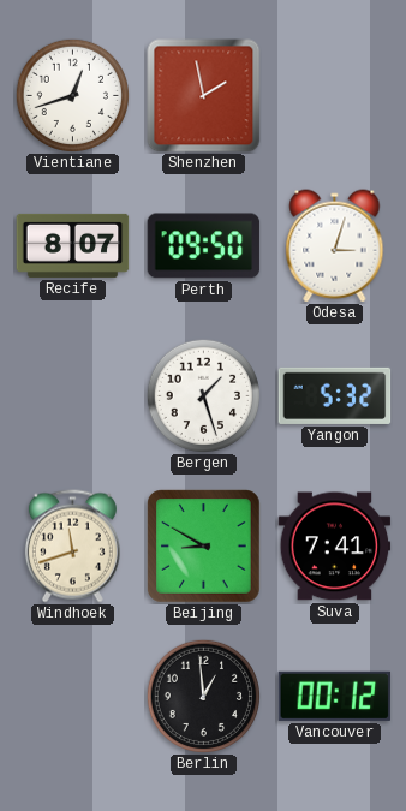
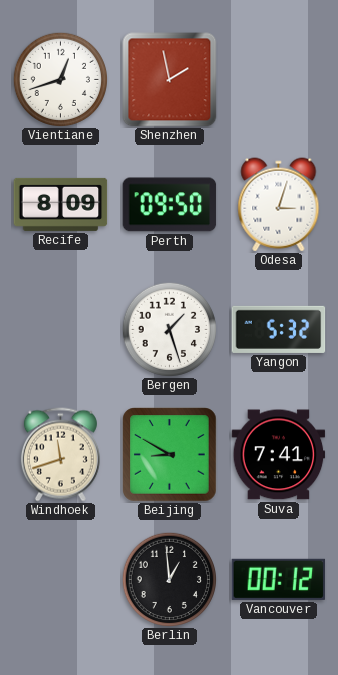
Recife: 8:07 -> 8:09
